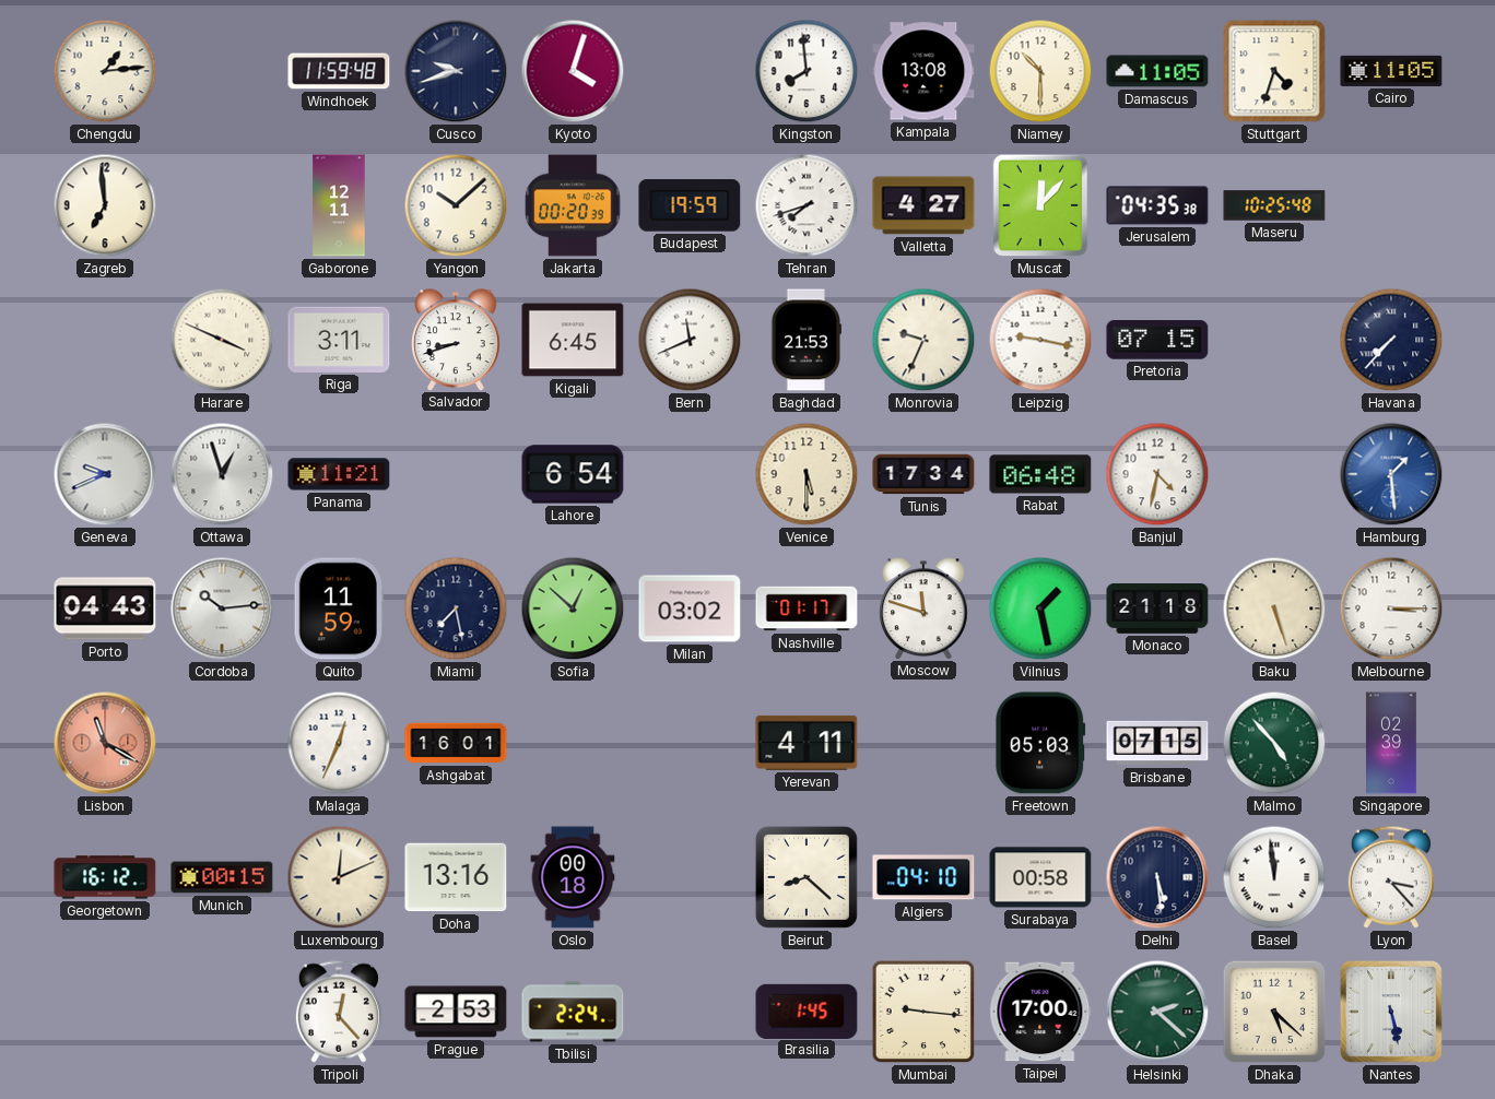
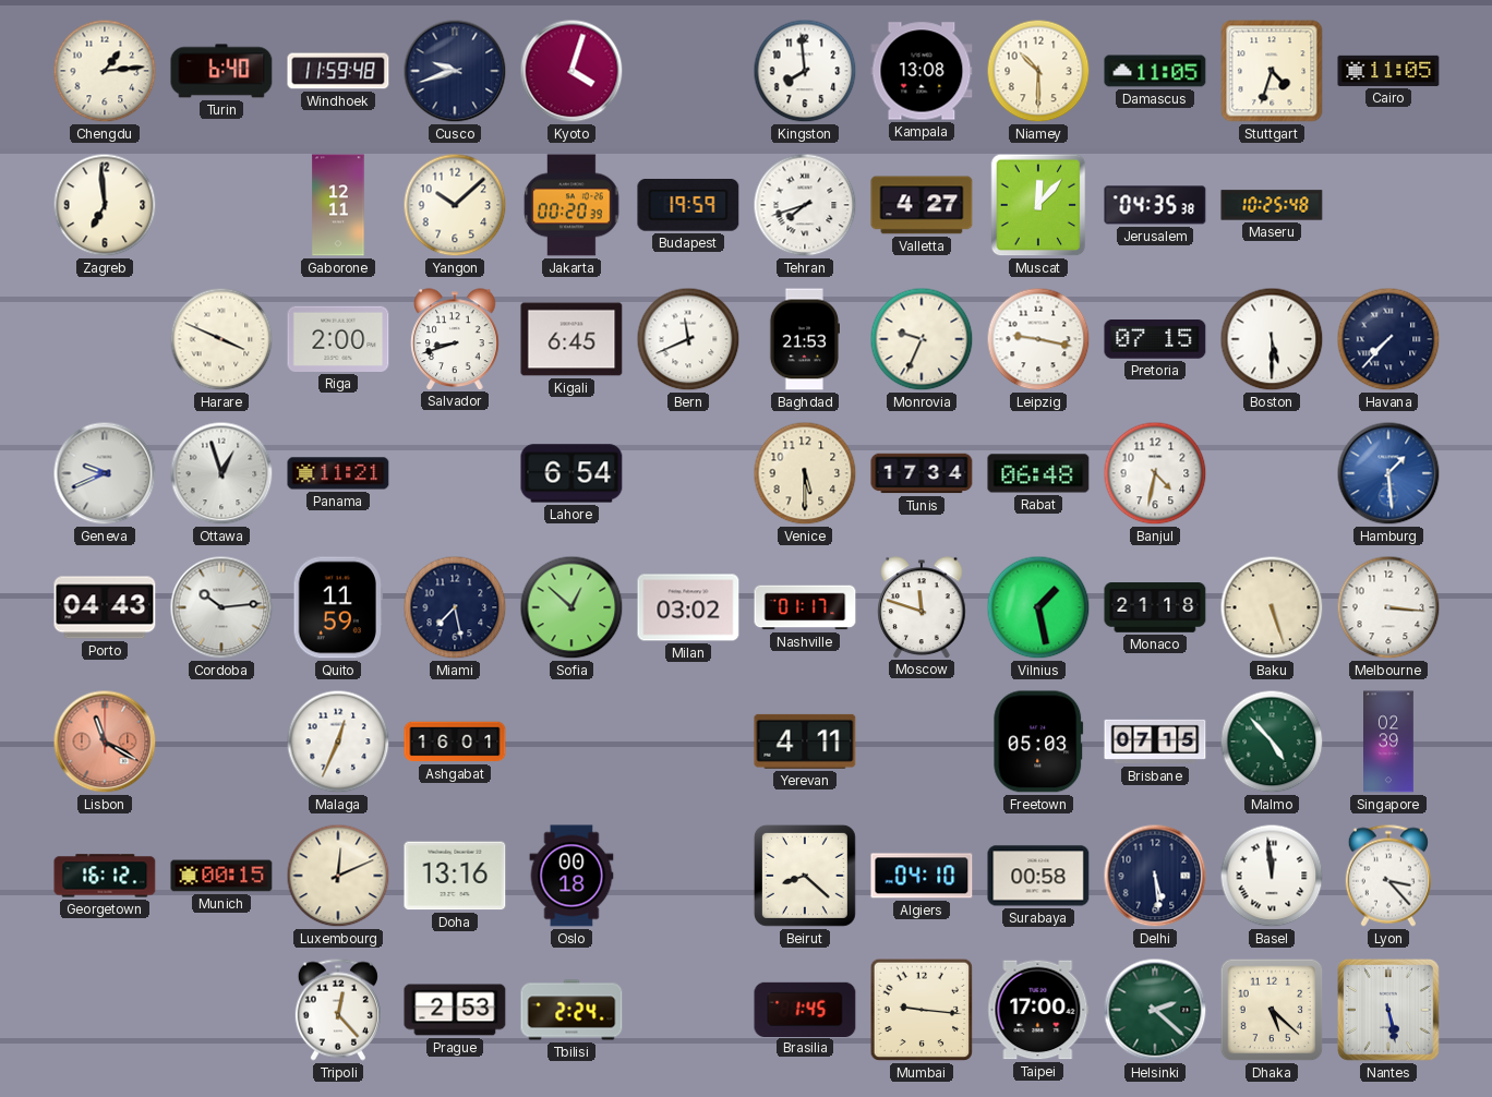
Turin: none -> 6:40
Riga: 3:11 -> 2:00
Boston: none -> 5:30
Melbourne: 3:15 -> 3:16
